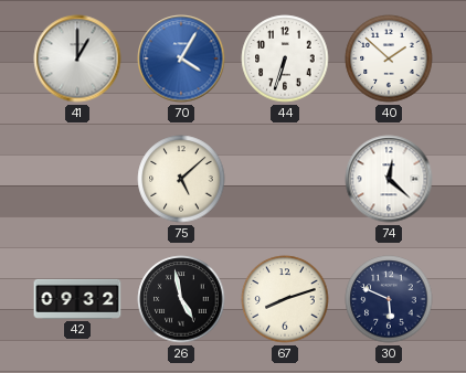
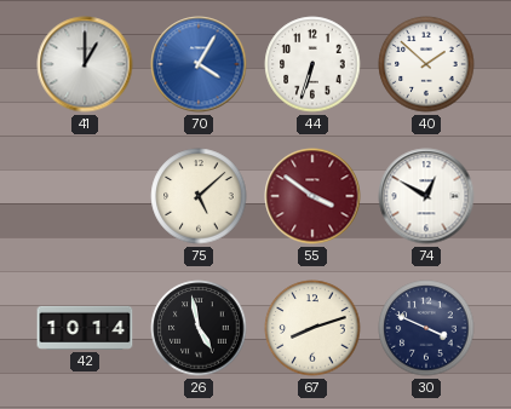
55: none -> 3:51
74: 12:22 -> 12:50
42: 09:32 -> 10:14
30: 5:49 -> 3:49
